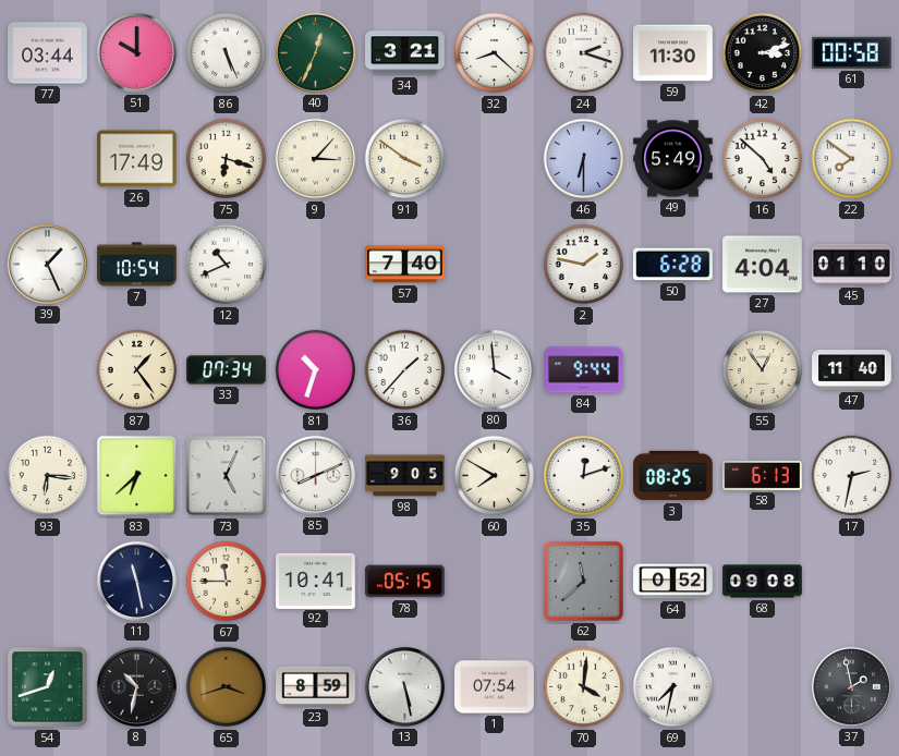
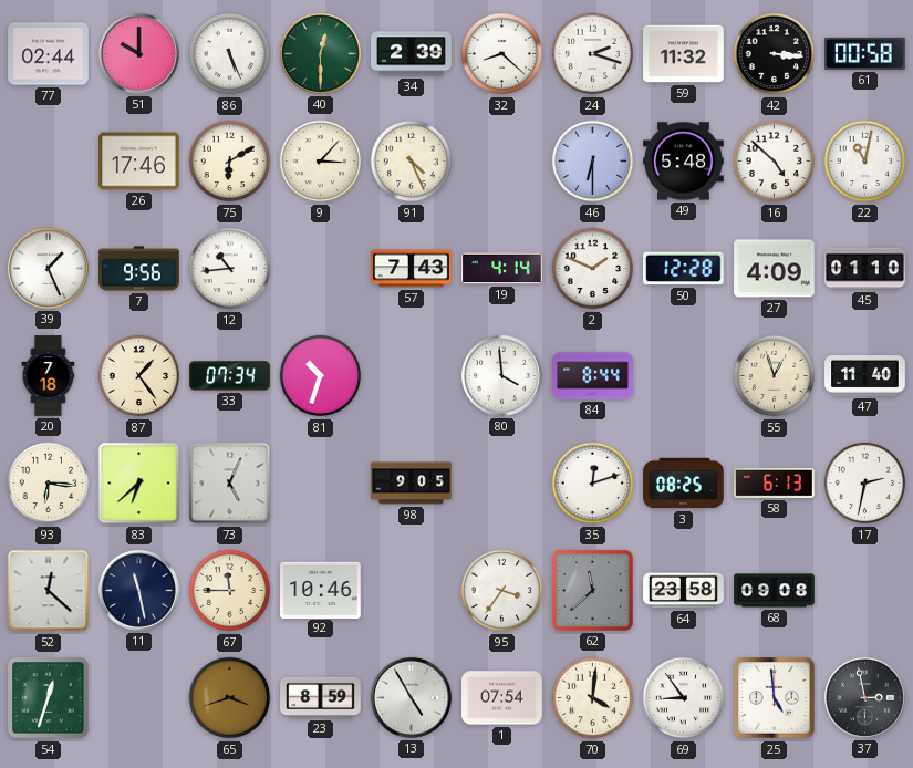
77: 03:44 -> 02:44
40: 12:34 -> 12:30
34: 3:21 -> 2:39
59: 11:30 -> 11:32
42: 3:12 -> 3:16
26: 17:49 -> 17:46
75: 6:18 -> 6:10
91: 3:51 -> 4:26
49: 5:49 -> 5:48
22: 7:51 -> 11:02
7: 10:54 -> 9:56
12: 10:41 -> 10:44
57: 7:40 -> 7:43
19: none -> 4:14
2: 1:47 -> 1:49
50: 6:28 -> 12:28
27: 4:04 -> 4:09
20: none -> 7:18
36: 1:37 -> none
84: 9:44 -> 8:44
55: 12:54 -> 12:57
85: 8:11 -> none
60: 7:50 -> none
52: none -> 12:22
92: 10:41 -> 10:46
78: 05:15 -> none
95: none -> 3:36
64: 0:52 -> 23:58
54: 12:42 -> 12:33
8: 10:32 -> none
13: 5:28 -> 4:55
69: 7:32 -> 8:54
25: none -> 4:59
37: 1:58 -> 2:58
